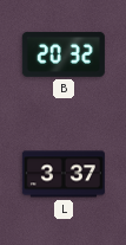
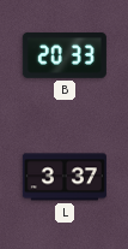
B: 20:32 -> 20:33
